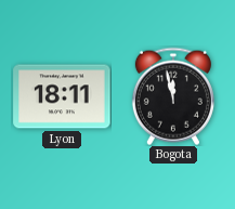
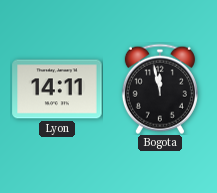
Lyon: 18:11 -> 14:11
